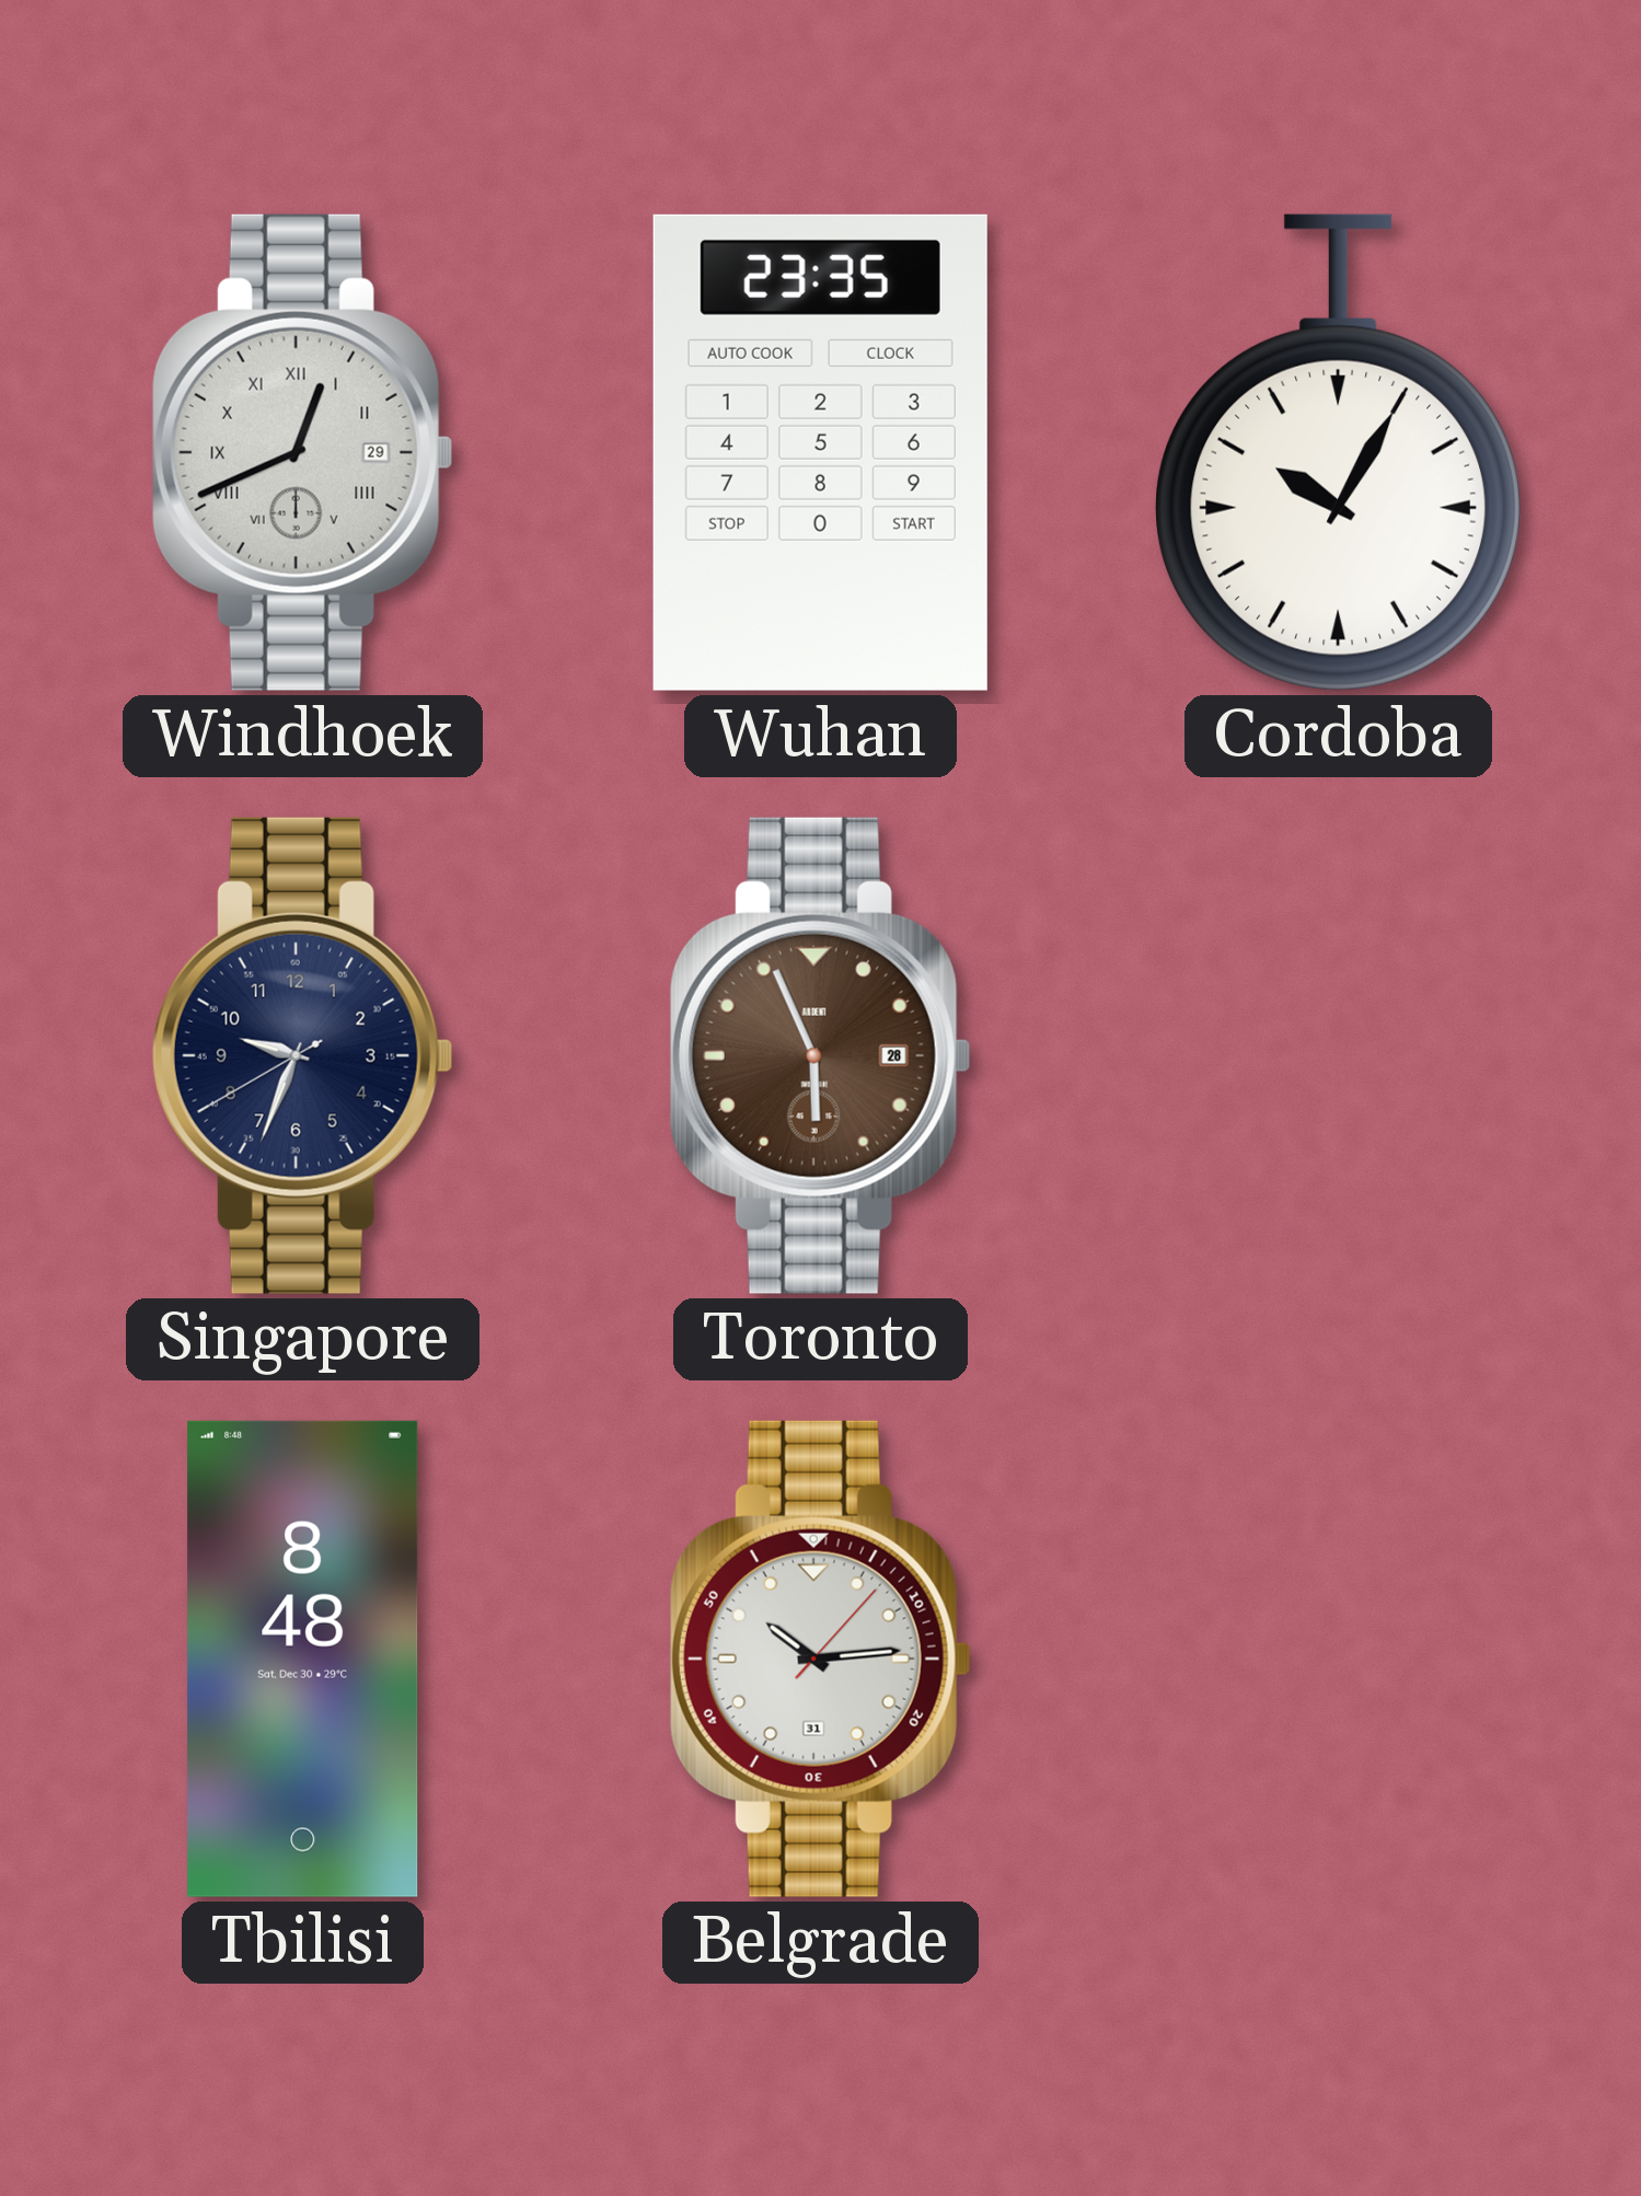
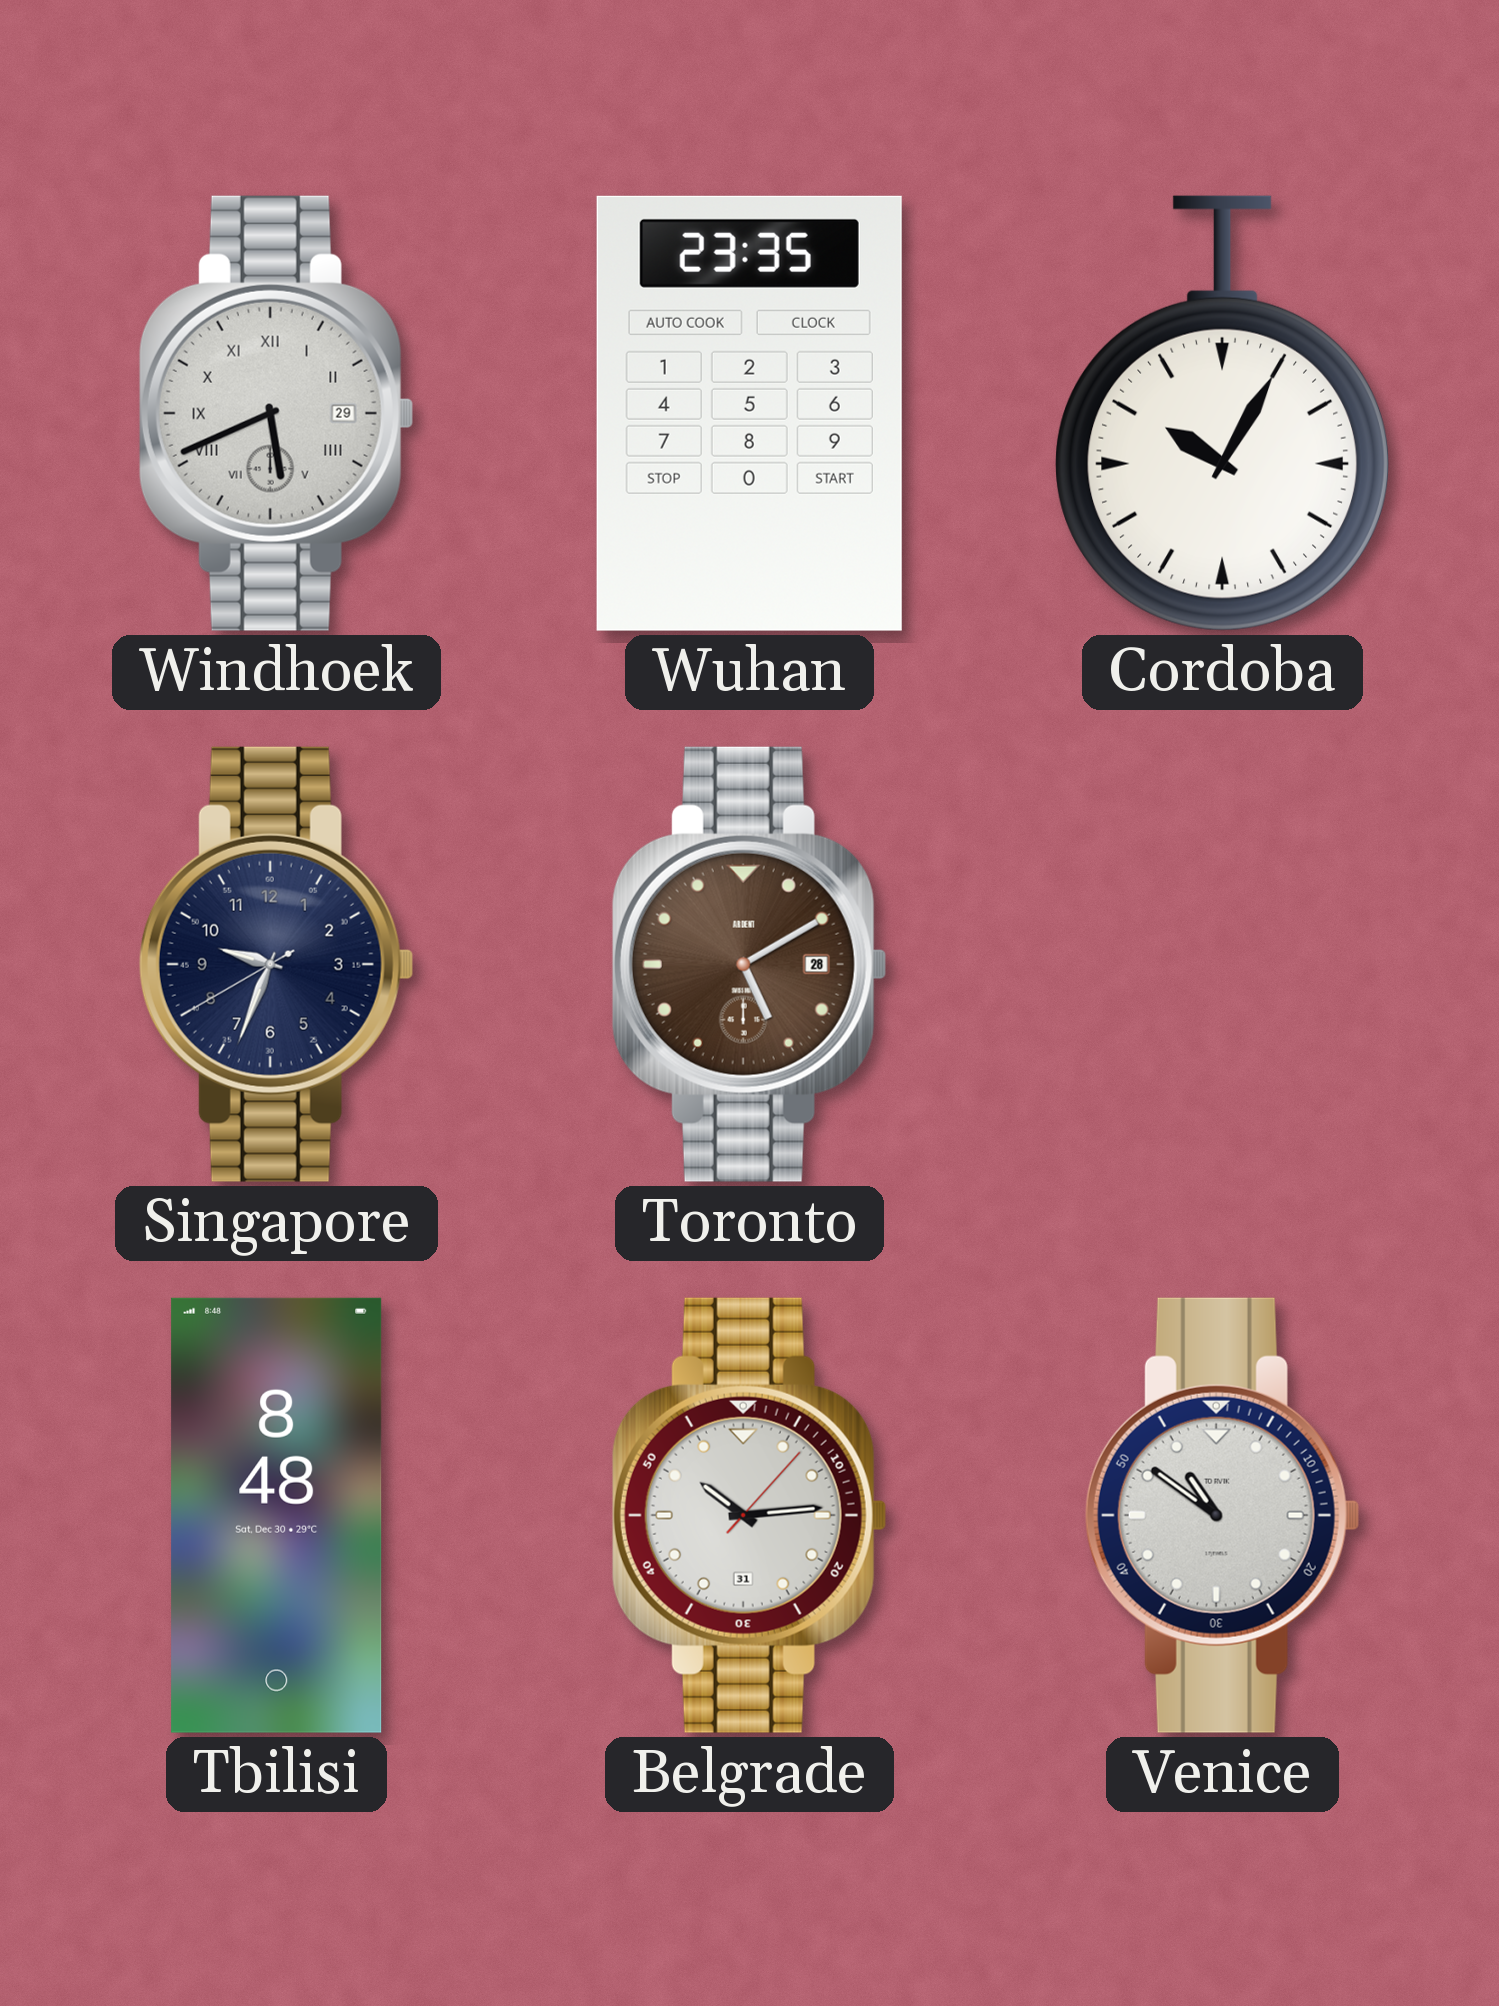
Windhoek: 12:41 -> 5:41
Toronto: 5:56 -> 5:10
Venice: none -> 10:51
